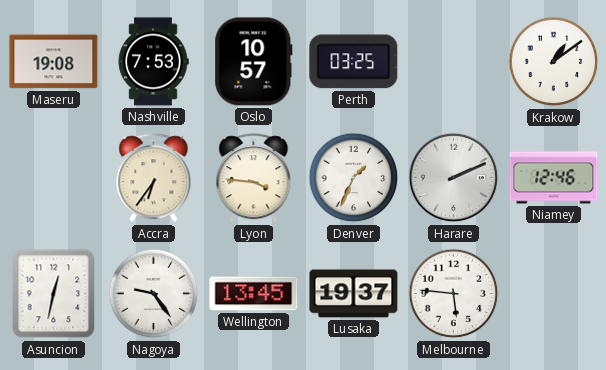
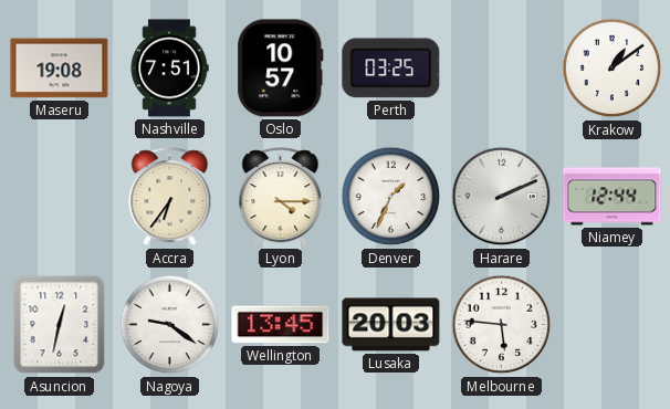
Nashville: 7:53 -> 7:51
Lyon: 3:46 -> 4:15
Niamey: 12:46 -> 12:44
Nagoya: 9:24 -> 9:21
Lusaka: 19:37 -> 20:03
